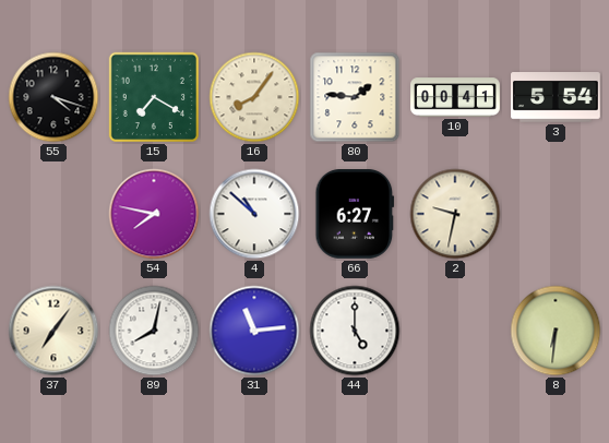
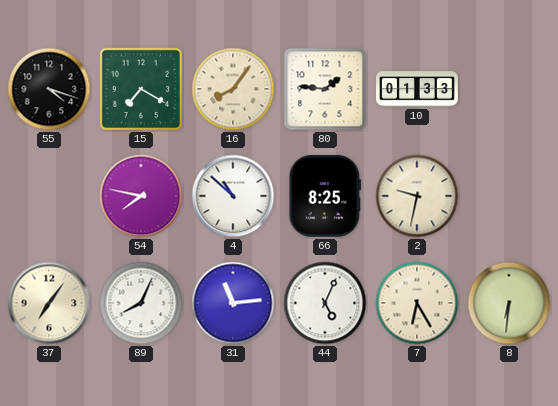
10: 00:41 -> 01:33
3: 5:54 -> none
66: 6:27 -> 8:25
89: 8:02 -> 8:04
44: 5:00 -> 5:04
7: none -> 6:25
